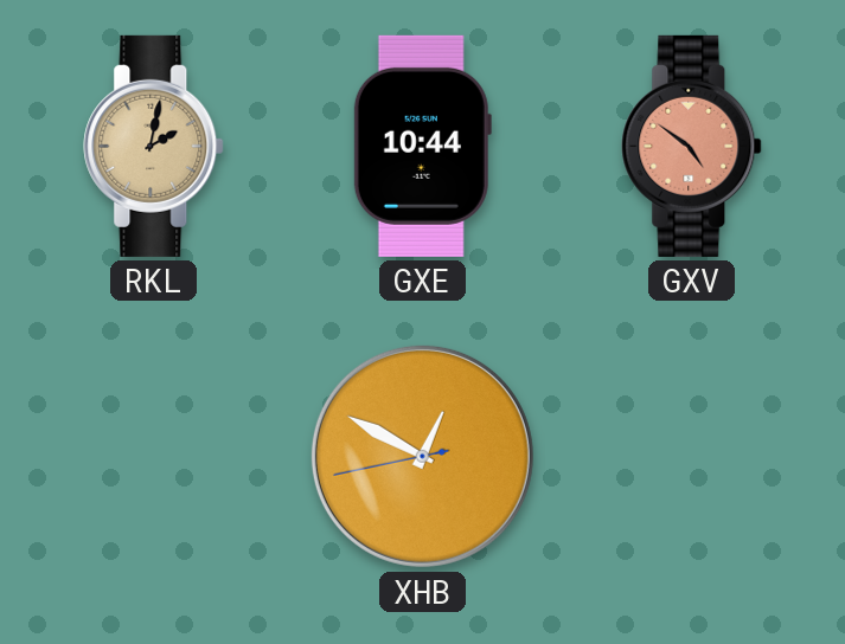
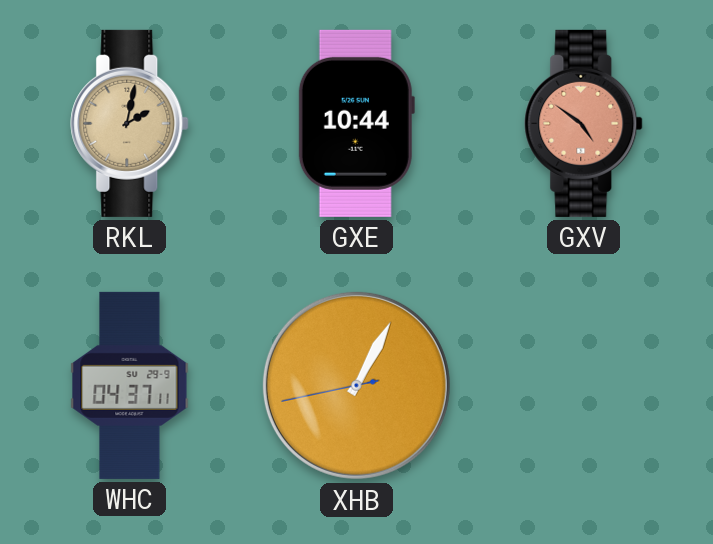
WHC: none -> 04:37
XHB: 12:49 -> 1:04
